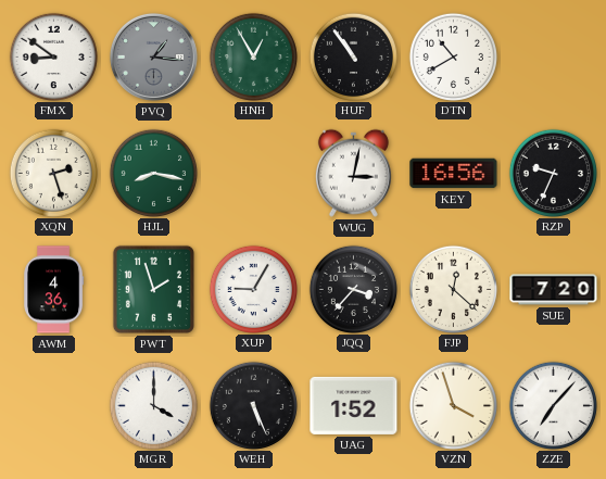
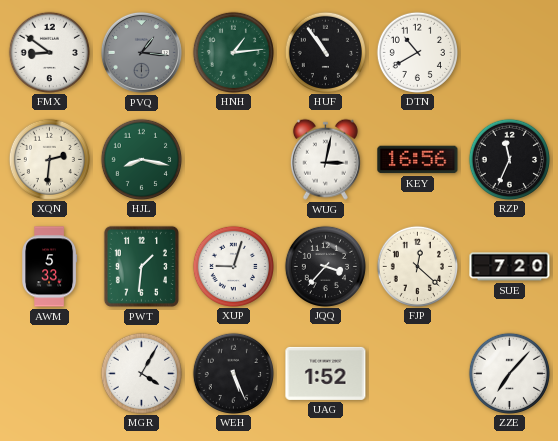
HNH: 12:55 -> 1:14
XQN: 2:27 -> 2:31
RZP: 9:34 -> 11:34
AWM: 4:36 -> 5:33
PWT: 1:57 -> 1:31
XUP: 9:05 -> 9:03
MGR: 4:00 -> 4:05
VZN: 3:57 -> none
